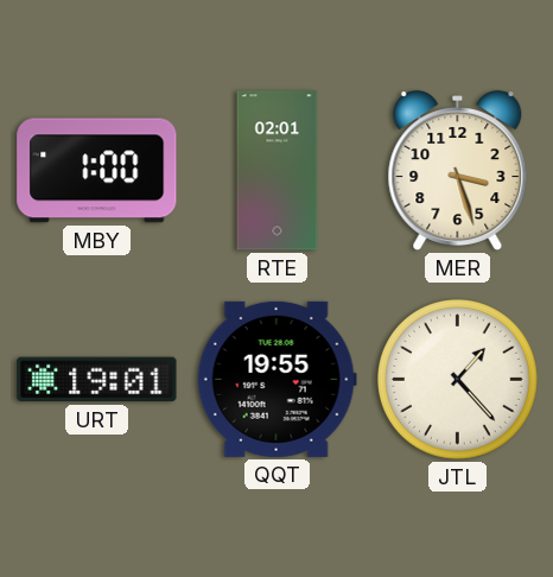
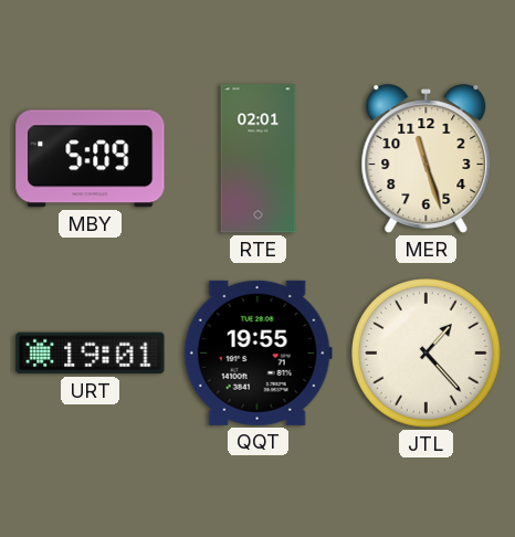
MBY: 1:00 -> 5:09
MER: 3:27 -> 11:27
